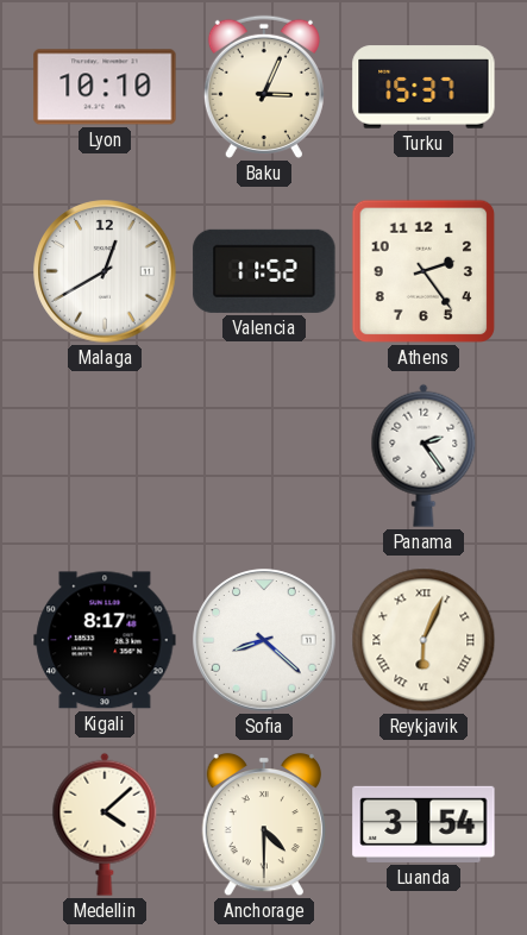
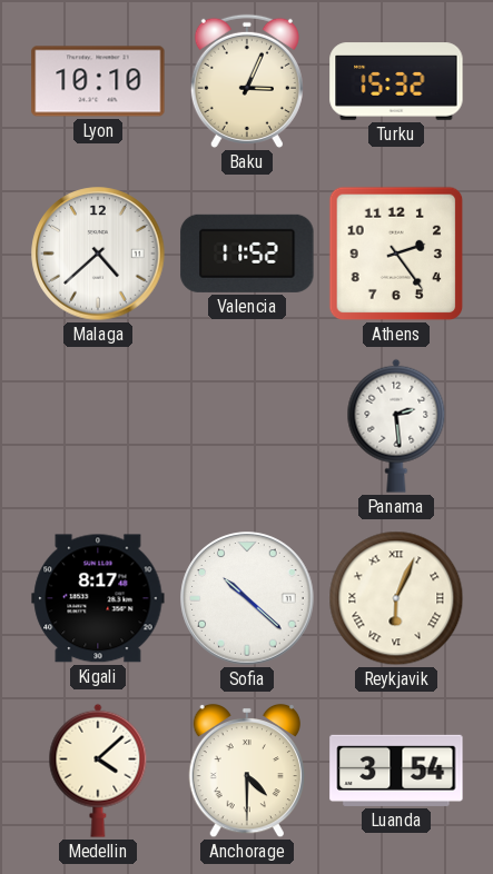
Turku: 15:37 -> 15:32
Malaga: 12:40 -> 4:38
Panama: 2:24 -> 2:29
Sofia: 8:22 -> 10:22
